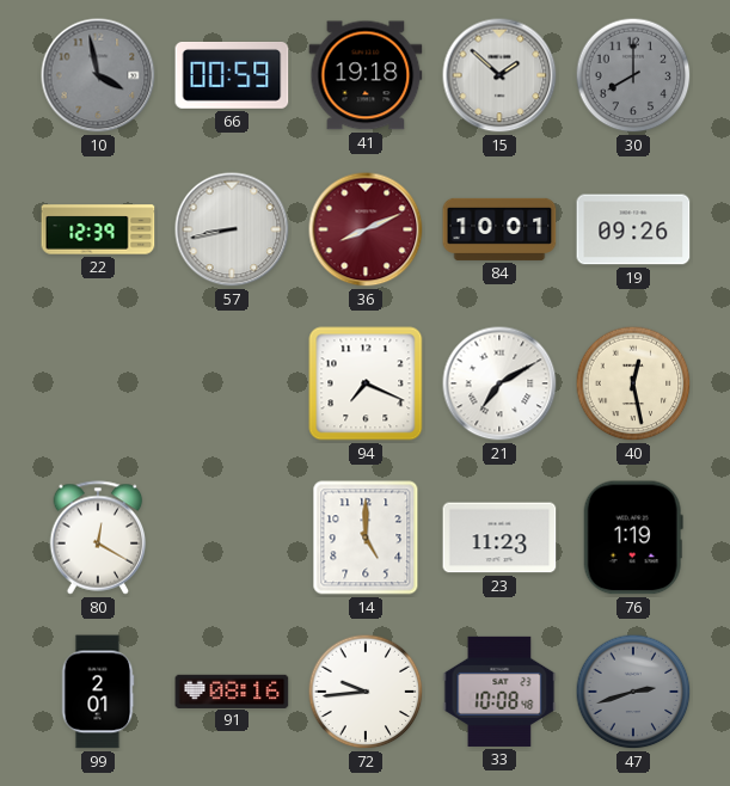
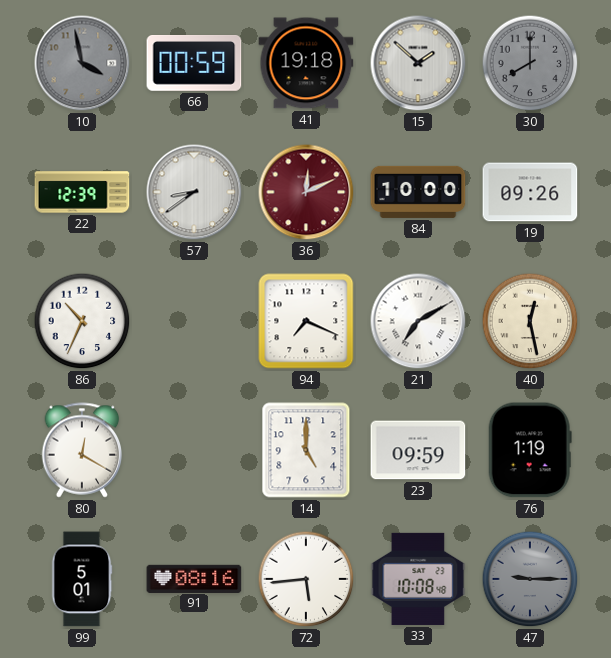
57: 8:43 -> 8:39
36: 8:11 -> 12:11
84: 10:01 -> 10:00
86: none -> 10:34
23: 11:23 -> 09:59
99: 2:01 -> 5:01
72: 9:44 -> 5:44
47: 2:42 -> 9:15
